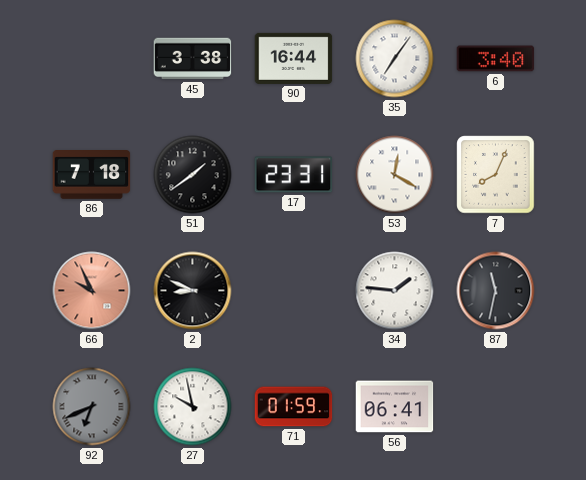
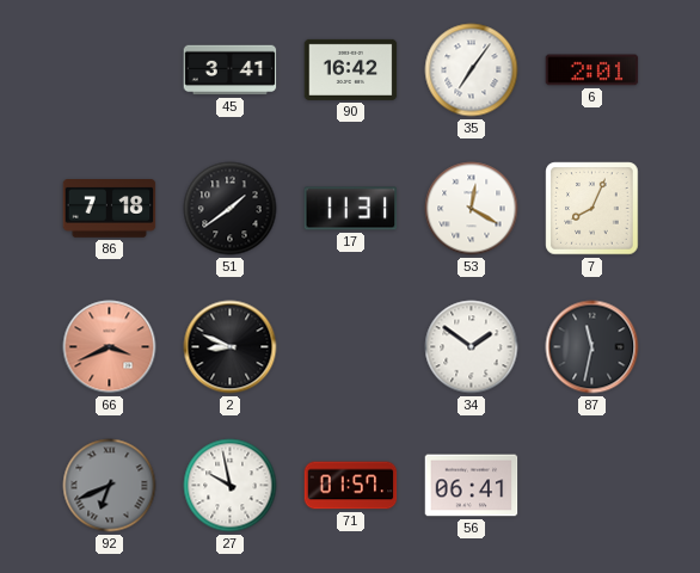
45: 3:38 -> 3:41
90: 16:44 -> 16:42
6: 3:40 -> 2:01
17: 23:31 -> 11:31
66: 9:56 -> 3:41
34: 1:46 -> 1:51
71: 01:59 -> 01:57
